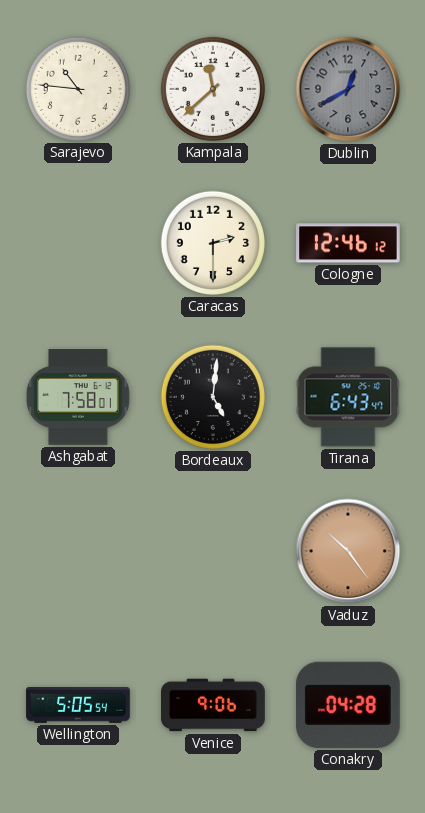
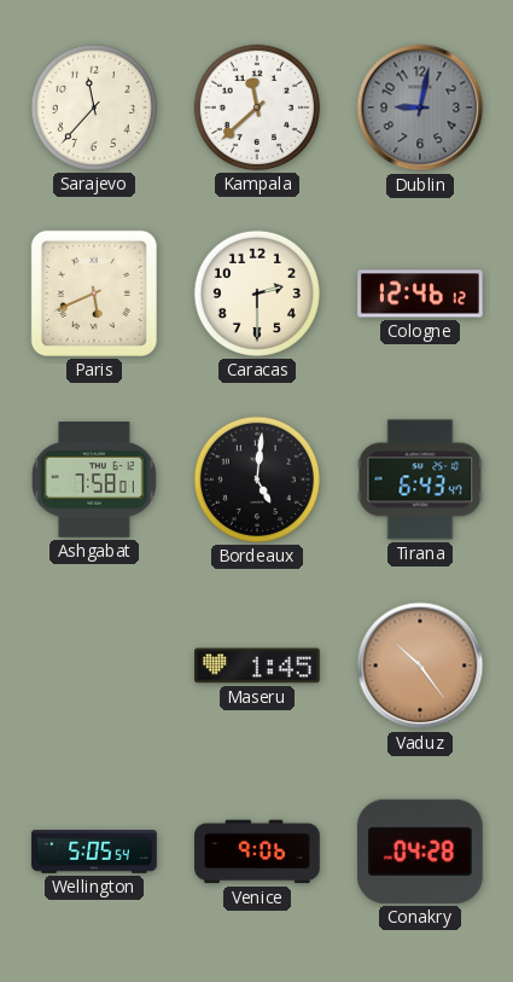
Sarajevo: 10:46 -> 11:37
Dublin: 12:40 -> 9:02
Paris: none -> 5:41
Maseru: none -> 1:45
